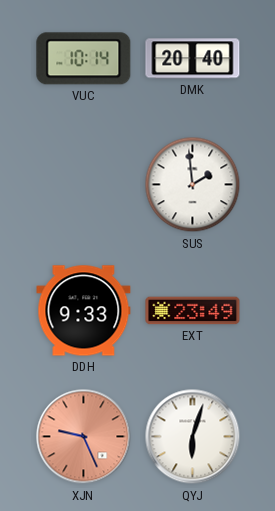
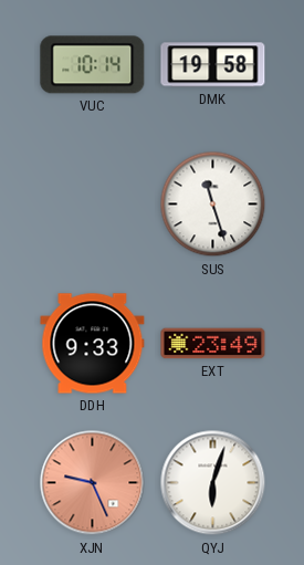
DMK: 20:40 -> 19:58
SUS: 1:59 -> 11:27
